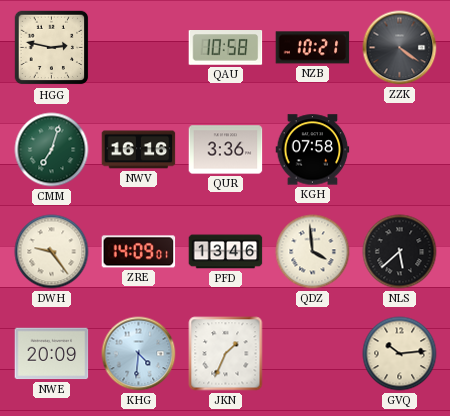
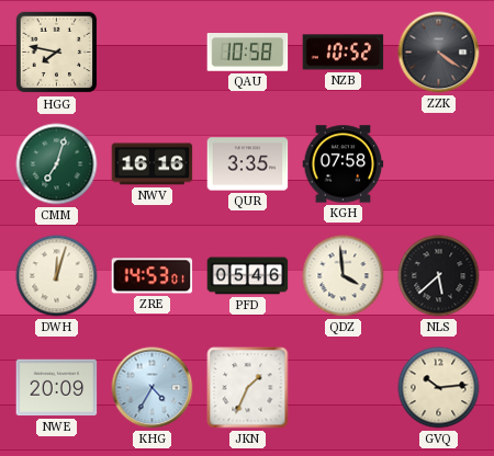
HGG: 2:47 -> 7:47
NZB: 10:21 -> 10:52
QUR: 3:36 -> 3:35
DWH: 9:24 -> 12:03
ZRE: 14:09 -> 14:53
PFD: 13:46 -> 05:46
KHG: 4:31 -> 4:35
